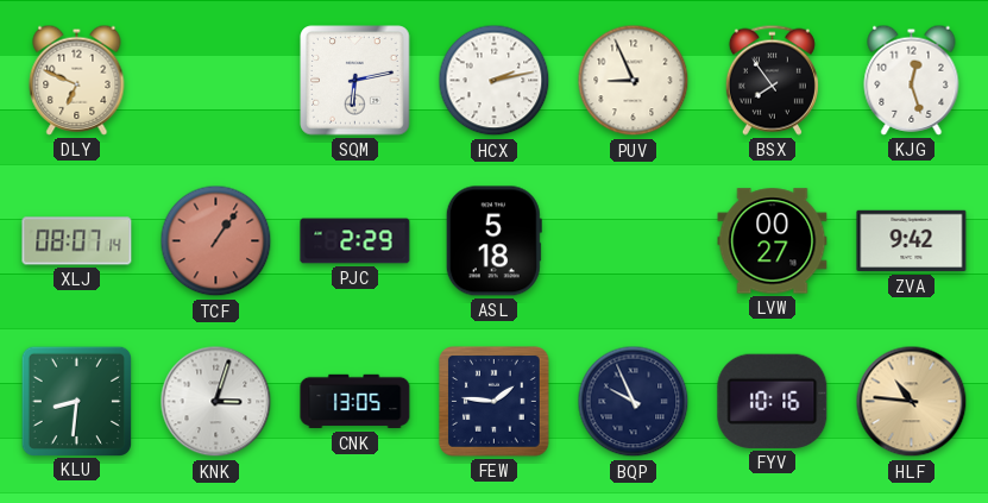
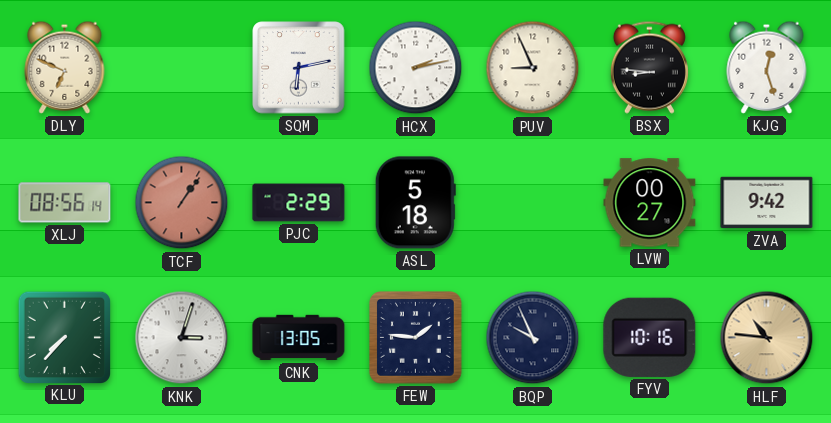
BSX: 7:54 -> 8:46
XLJ: 08:07 -> 08:56
KLU: 8:31 -> 7:37
